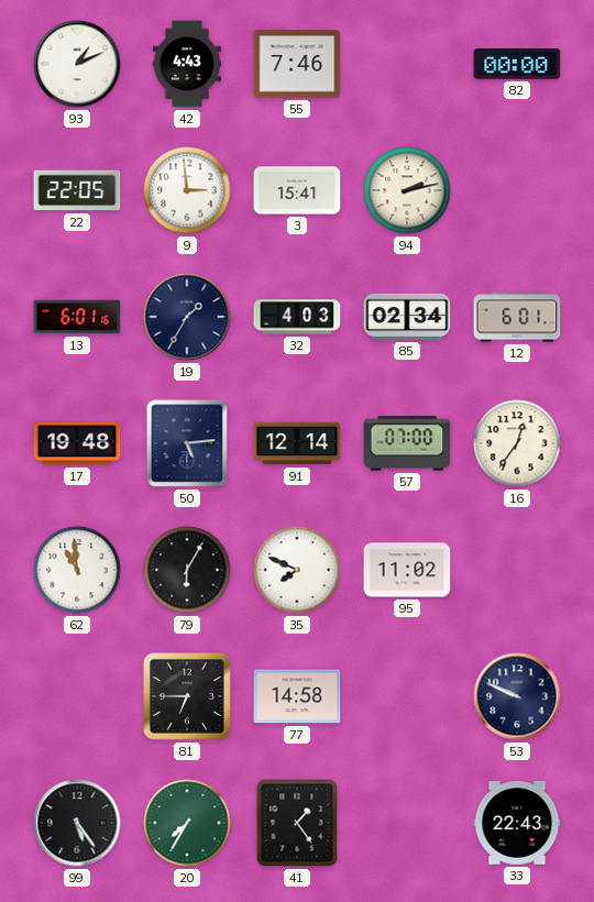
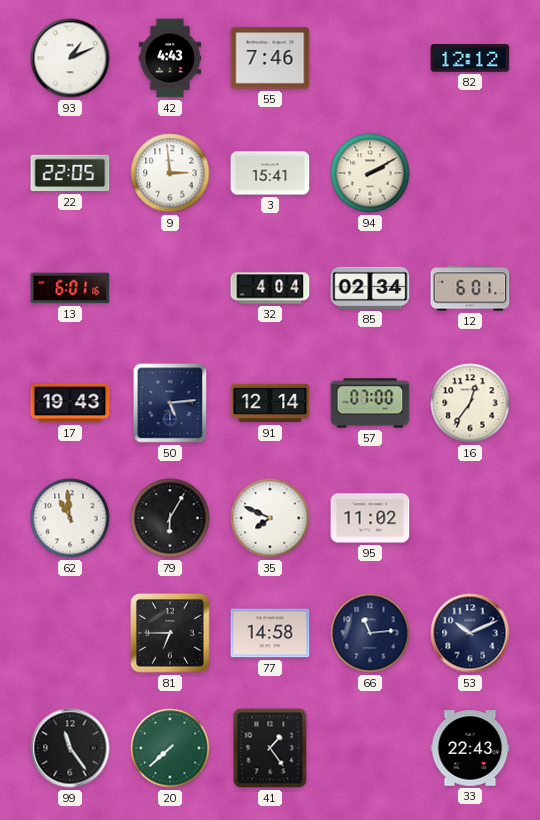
82: 00:00 -> 12:12
94: 2:13 -> 2:10
19: 1:35 -> none
32: 4:03 -> 4:04
17: 19:48 -> 19:43
66: none -> 11:14
53: 9:49 -> 10:11
99: 5:24 -> 11:24
20: 7:35 -> 7:38
